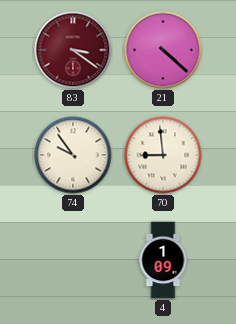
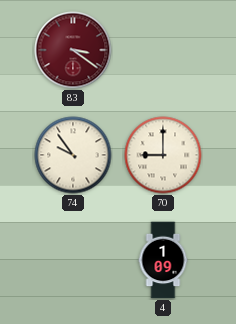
21: 4:22 -> none
70: 8:59 -> 9:00
